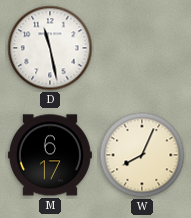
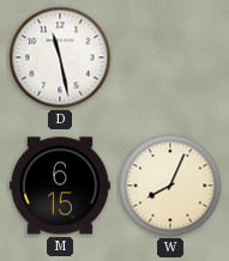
M: 6:17 -> 6:15
